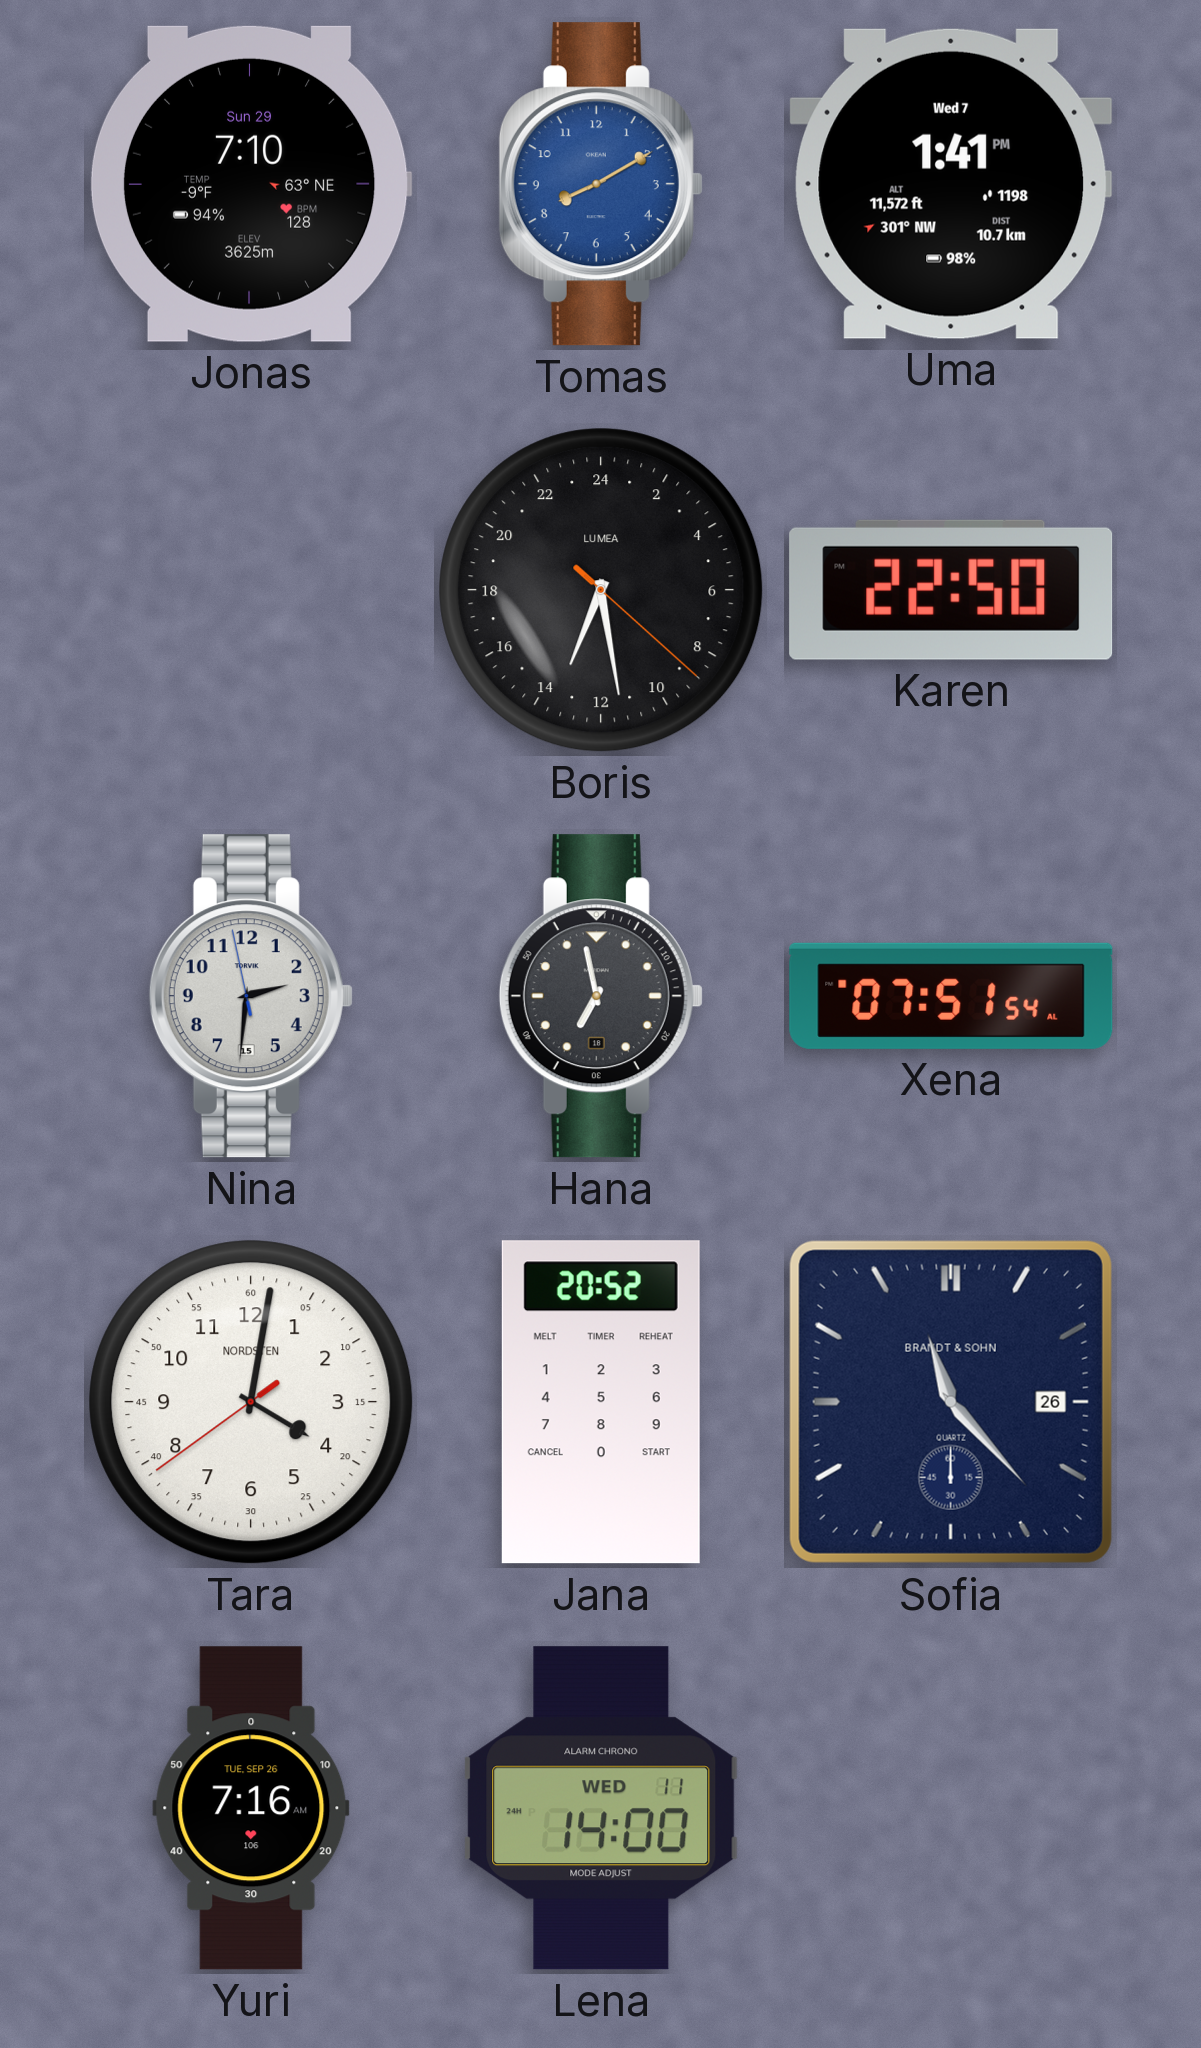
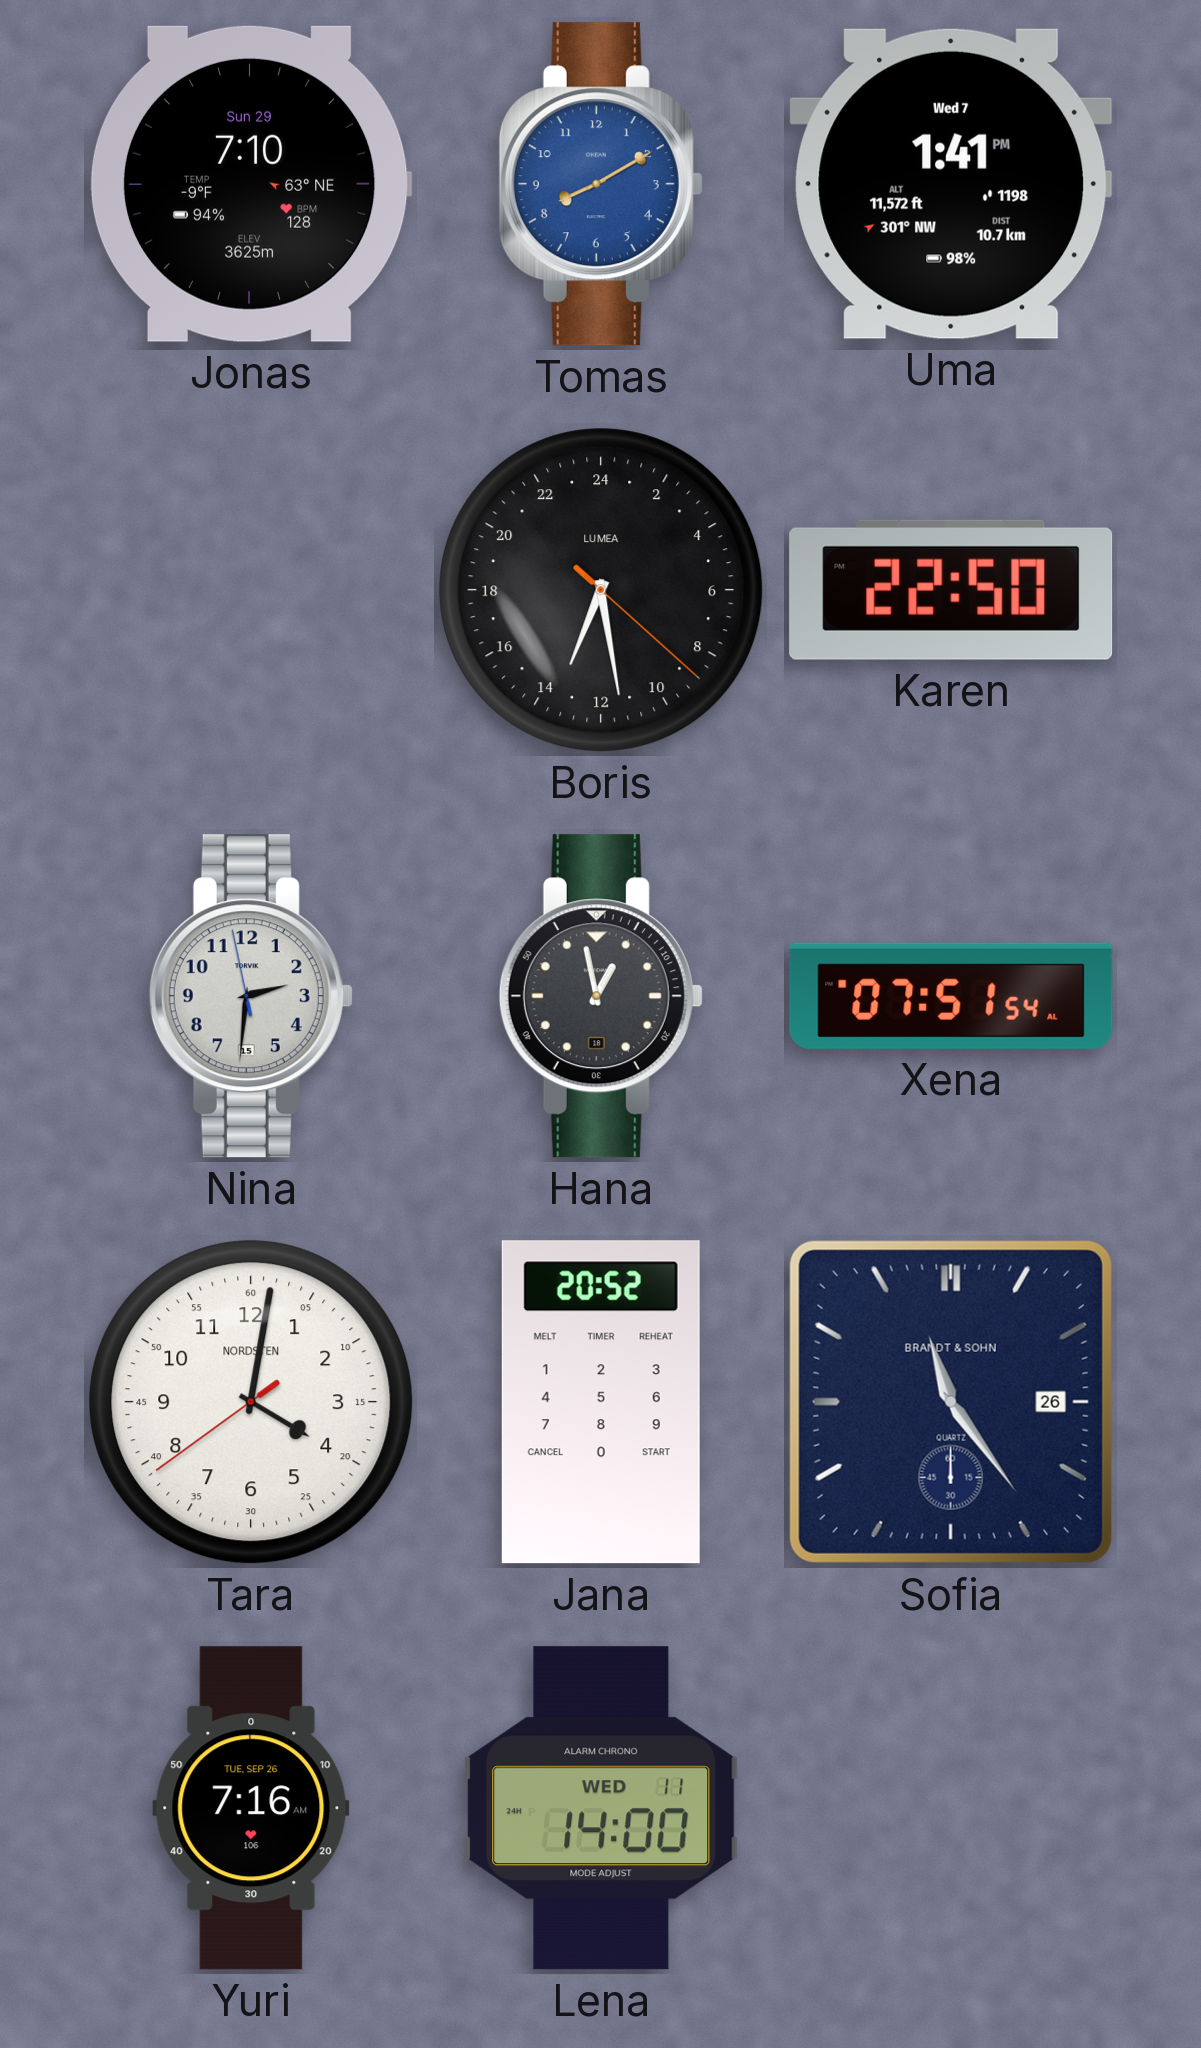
Hana: 6:58 -> 12:58
Sofia: 11:23 -> 11:24
